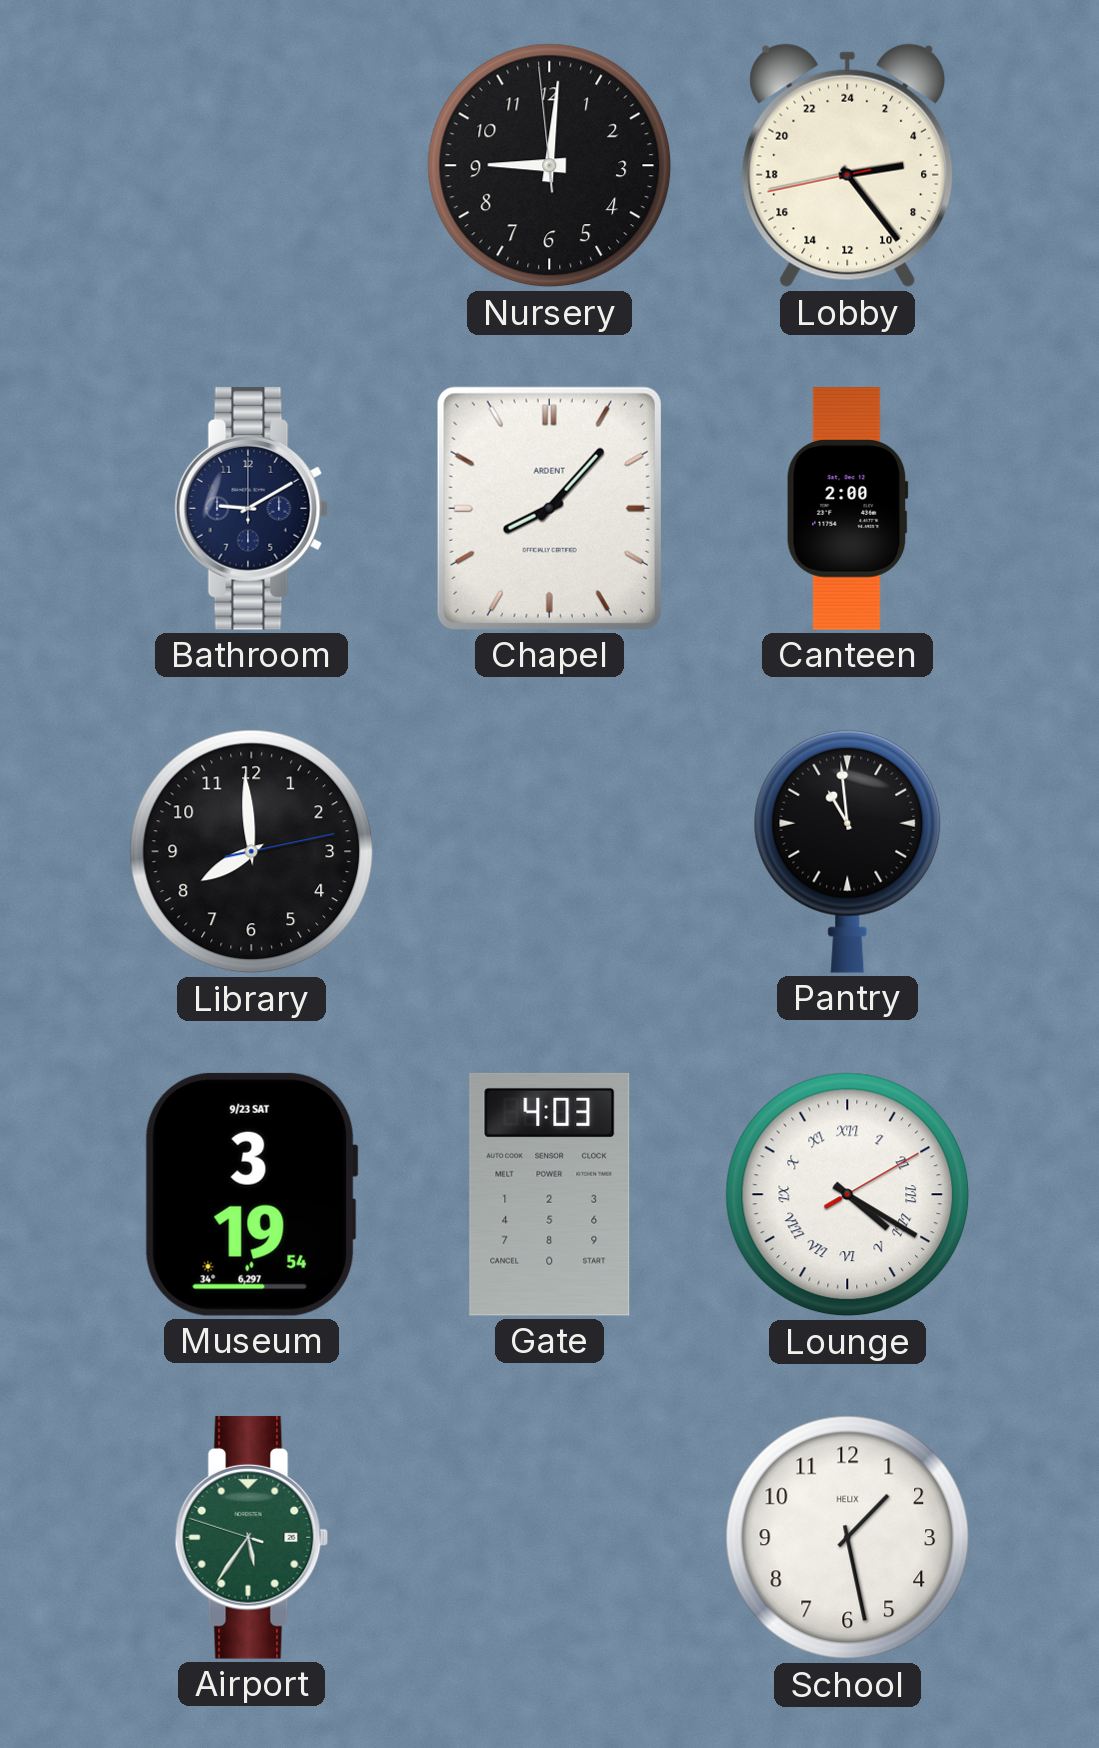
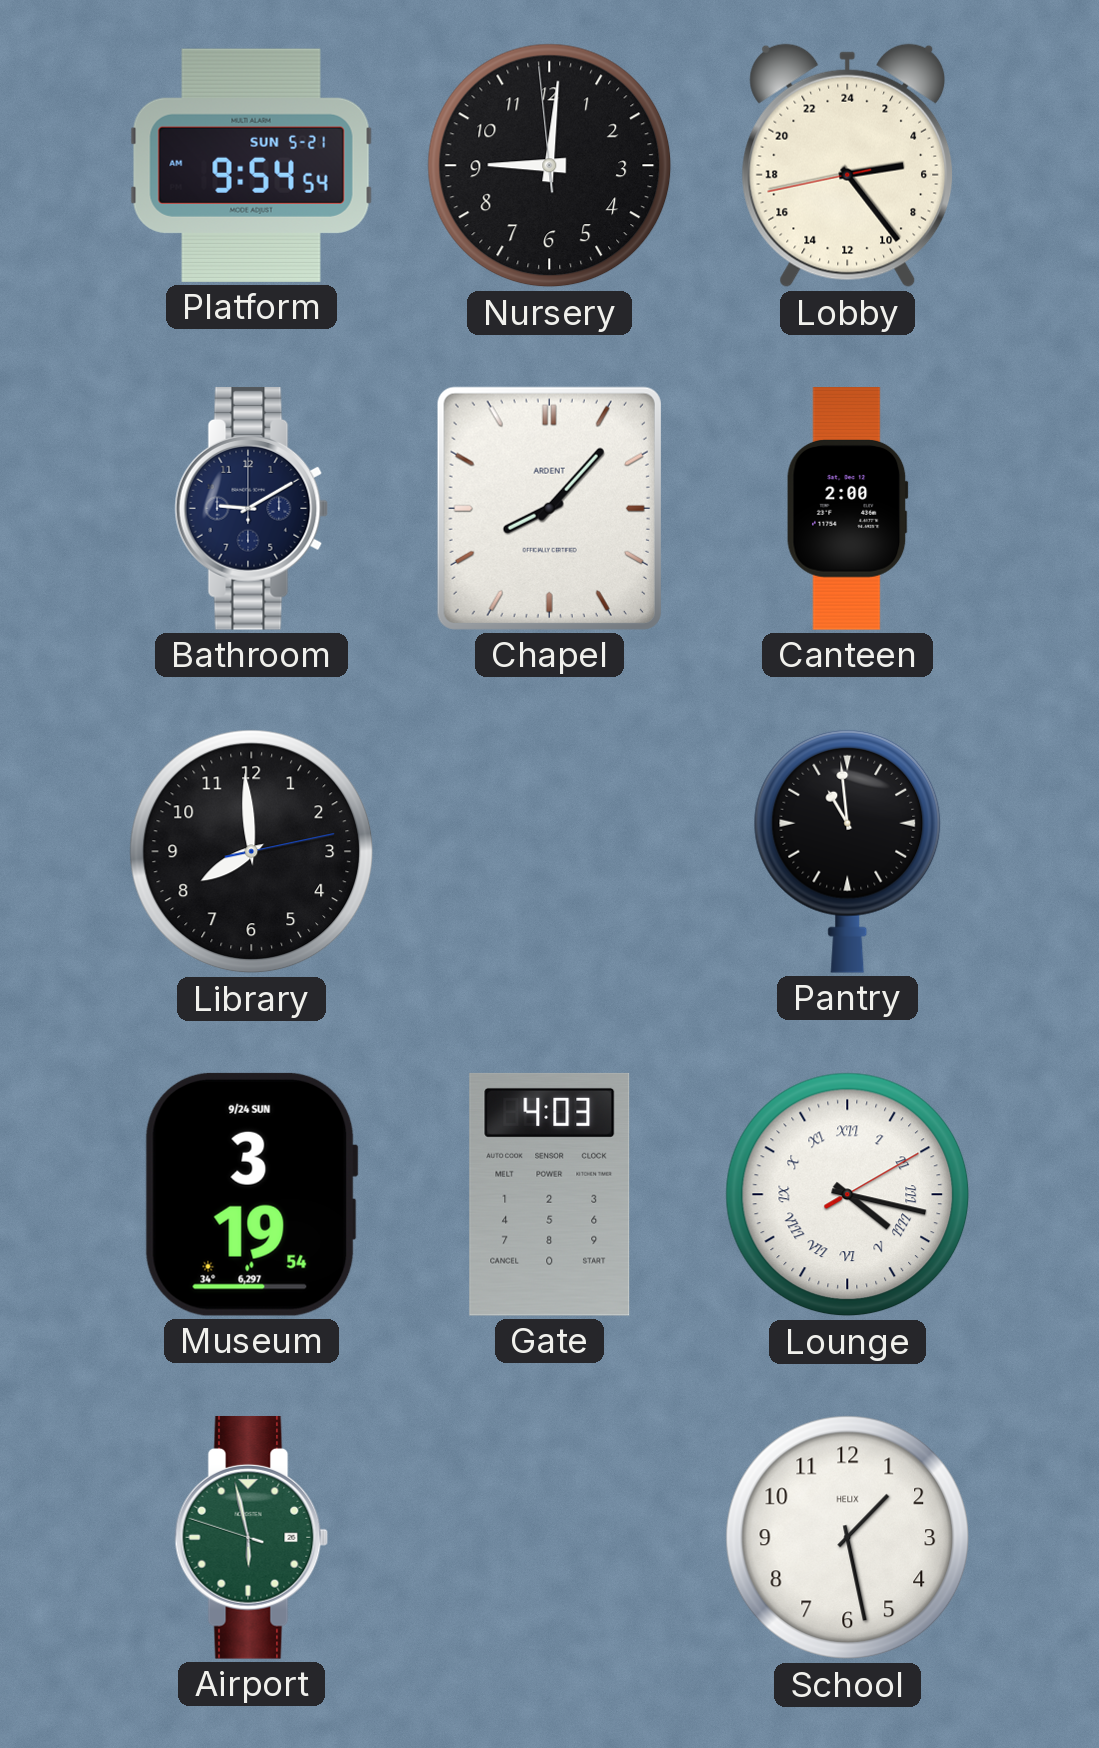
Platform: none -> 9:54
Museum date: 9/23 SAT -> 9/24 SUN
Lounge: 4:20 -> 4:17
Airport: 5:35 -> 5:57
